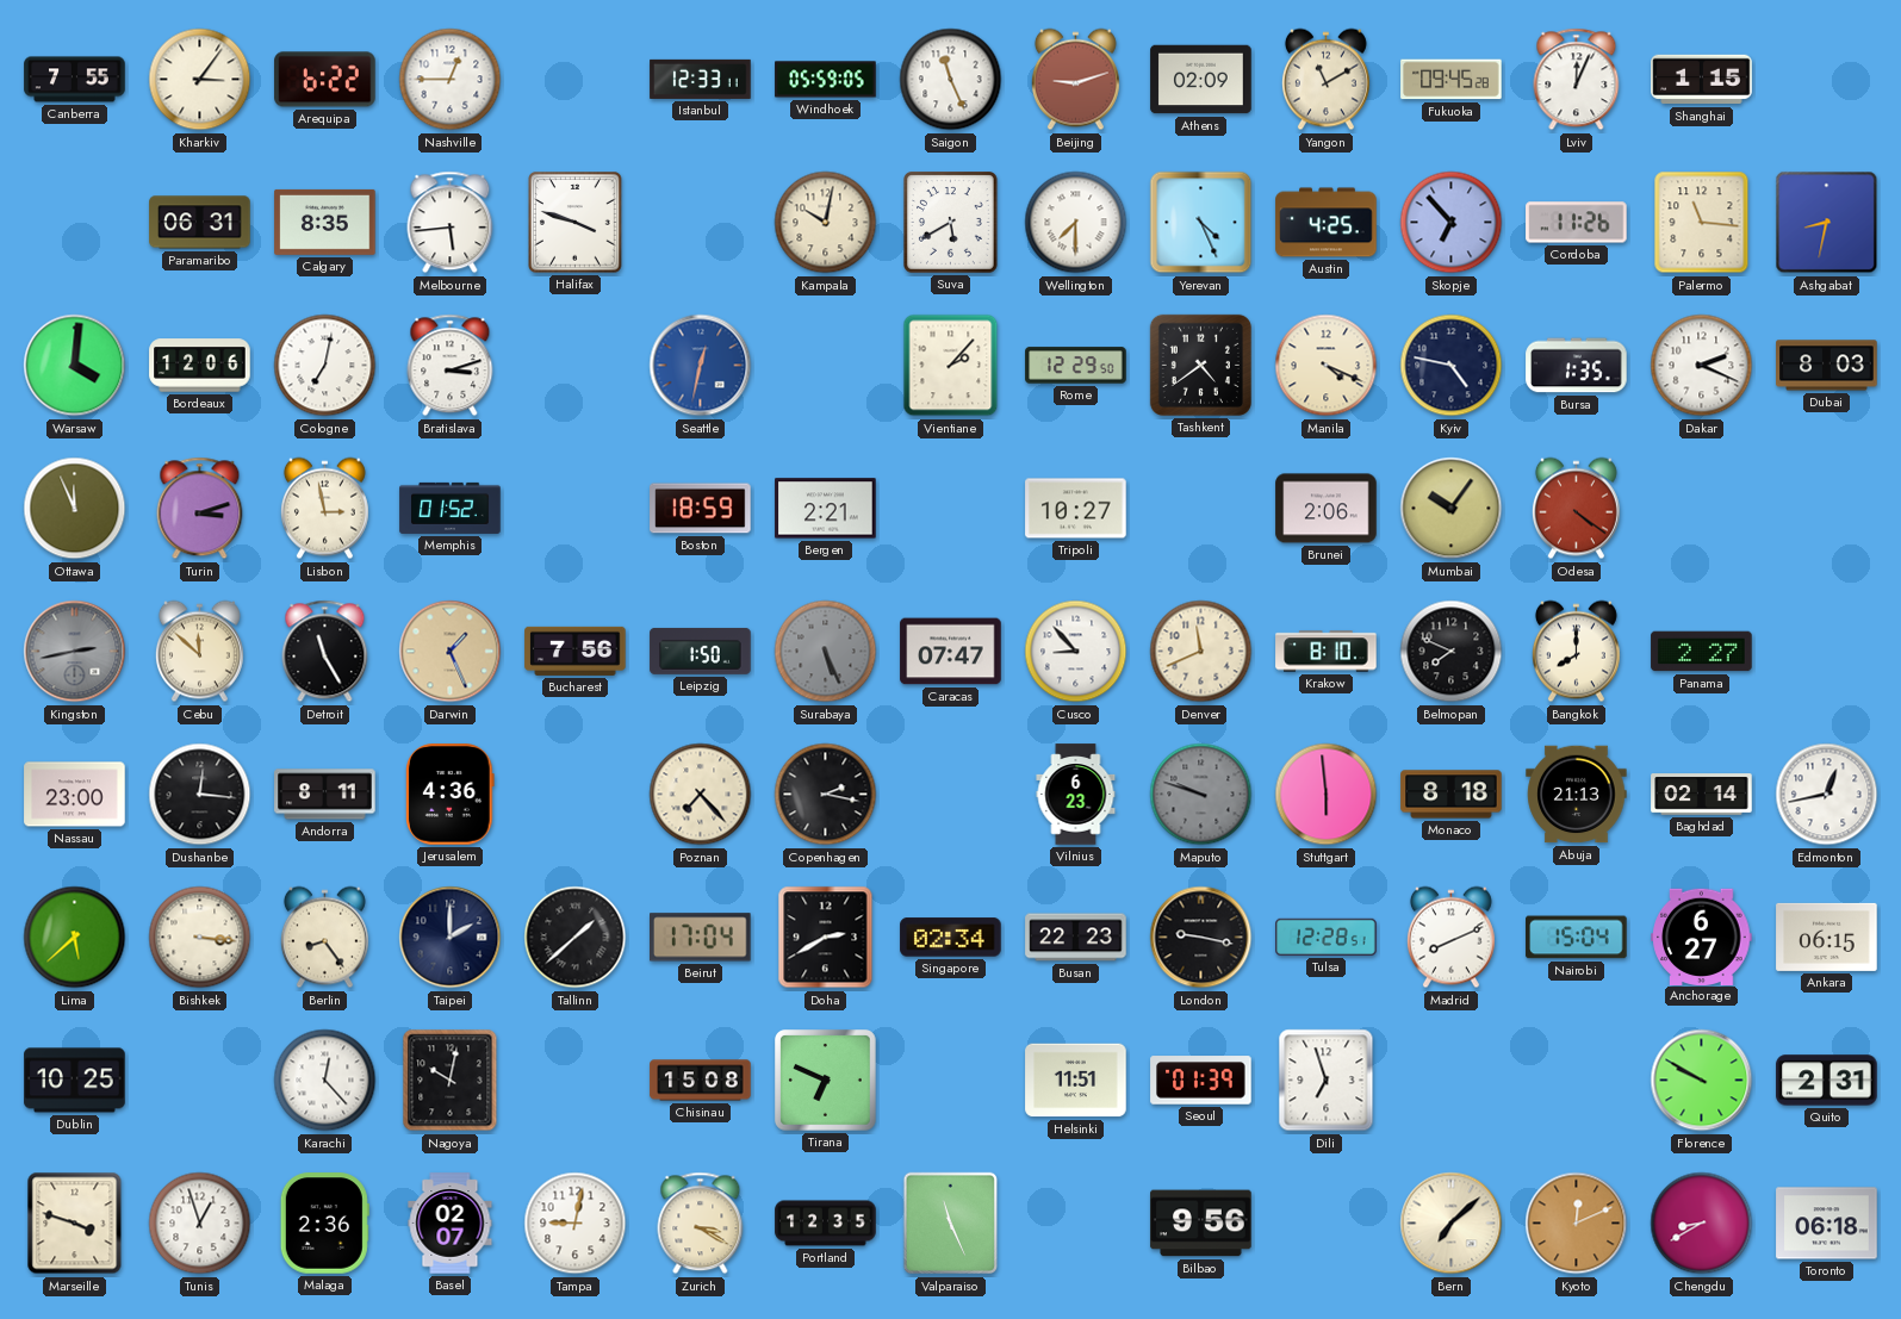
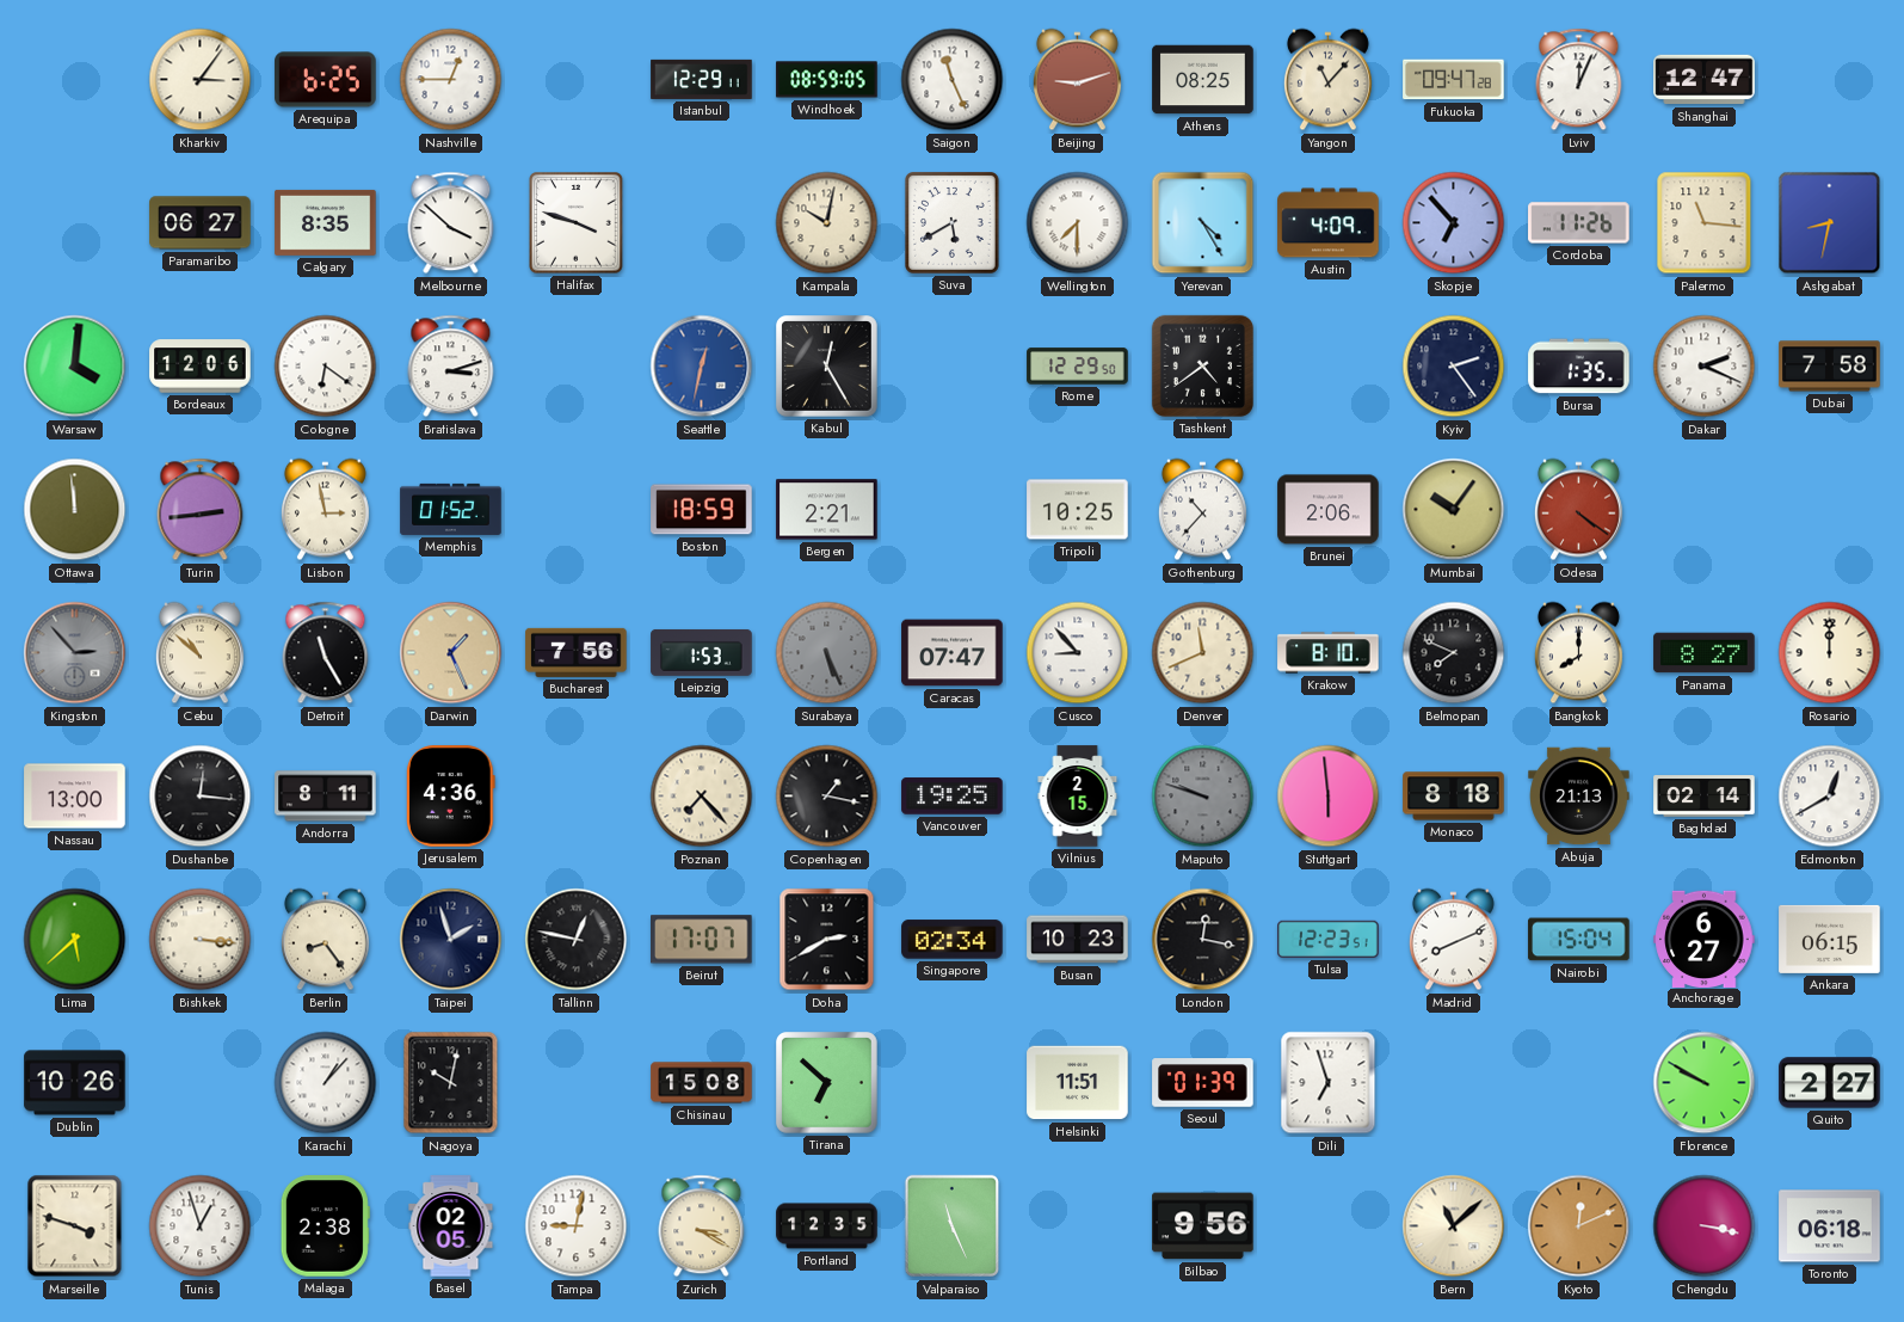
Canberra: 7:55 -> none
Arequipa: 6:22 -> 6:25
Istanbul: 12:33 -> 12:29
Windhoek: 05:59 -> 08:59
Athens: 02:09 -> 08:25
Yangon: 11:10 -> 11:07
Fukuoka: 09:45 -> 09:47
Shanghai: 1:15 -> 12:47
Paramaribo: 06:31 -> 06:27
Melbourne: 5:44 -> 3:52
Yerevan: 4:26 -> 4:25
Austin: 4:25 -> 4:09
Cologne: 7:02 -> 6:21
Kabul: none -> 12:25
Vientiane: 2:07 -> none
Manila: 4:19 -> none
Kyiv: 4:47 -> 2:24
Dubai: 8:03 -> 7:58
Ottawa: 11:56 -> 11:59
Turin: 3:12 -> 2:44
Tripoli: 10:27 -> 10:25
Gothenburg: none -> 10:37
Kingston: 2:43 -> 2:53
Cebu: 11:52 -> 10:52
Leipzig: 1:50 -> 1:53
Panama: 2:27 -> 8:27
Rosario: none -> 12:00
Nassau: 23:00 -> 13:00
Copenhagen: 2:17 -> 1:17
Vancouver: none -> 19:25
Vilnius: 6:23 -> 2:15
Edmonton: 12:43 -> 12:40
Taipei: 2:00 -> 1:57
Tallinn: 1:38 -> 12:47
Beirut: 17:04 -> 17:07
Busan: 22:23 -> 10:23
London: 9:17 -> 12:17
Tulsa: 12:28 -> 12:23
Dublin: 10:25 -> 10:26
Karachi: 12:23 -> 1:07
Tirana: 6:49 -> 6:52
Quito: 2:31 -> 2:27
Malaga: 2:36 -> 2:38
Basel: 02:07 -> 02:05
Bern: 7:08 -> 11:08
Chengdu: 8:40 -> 3:17
